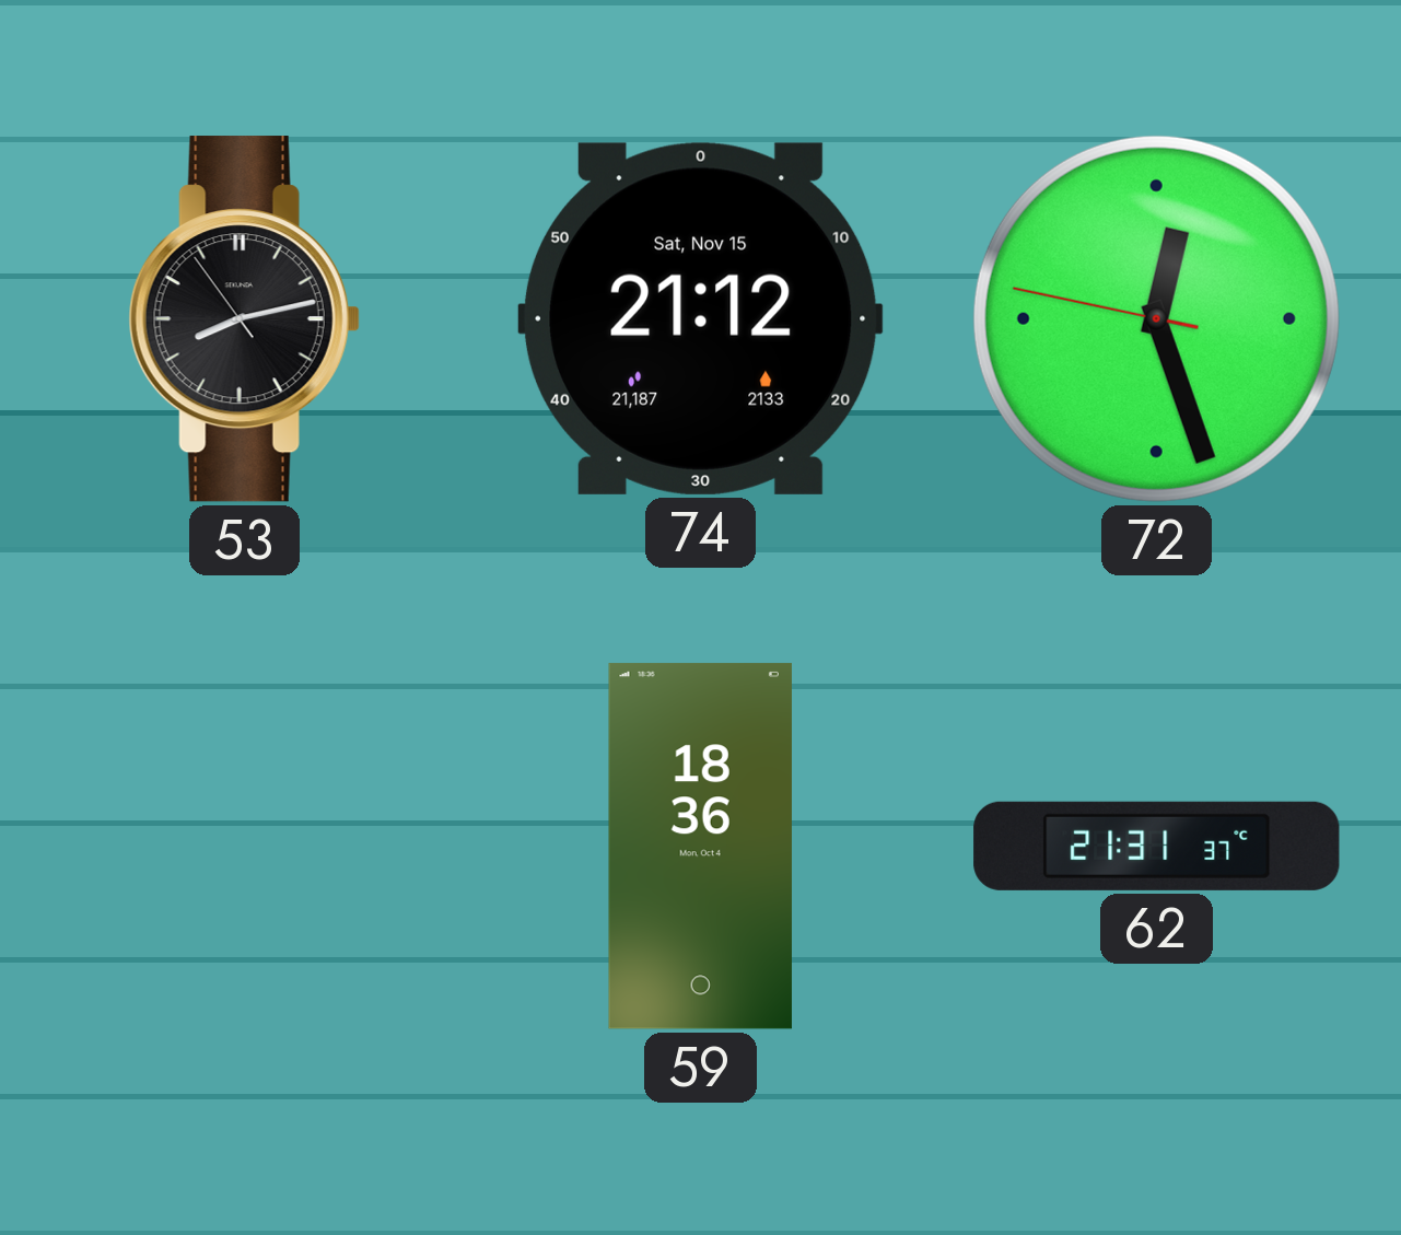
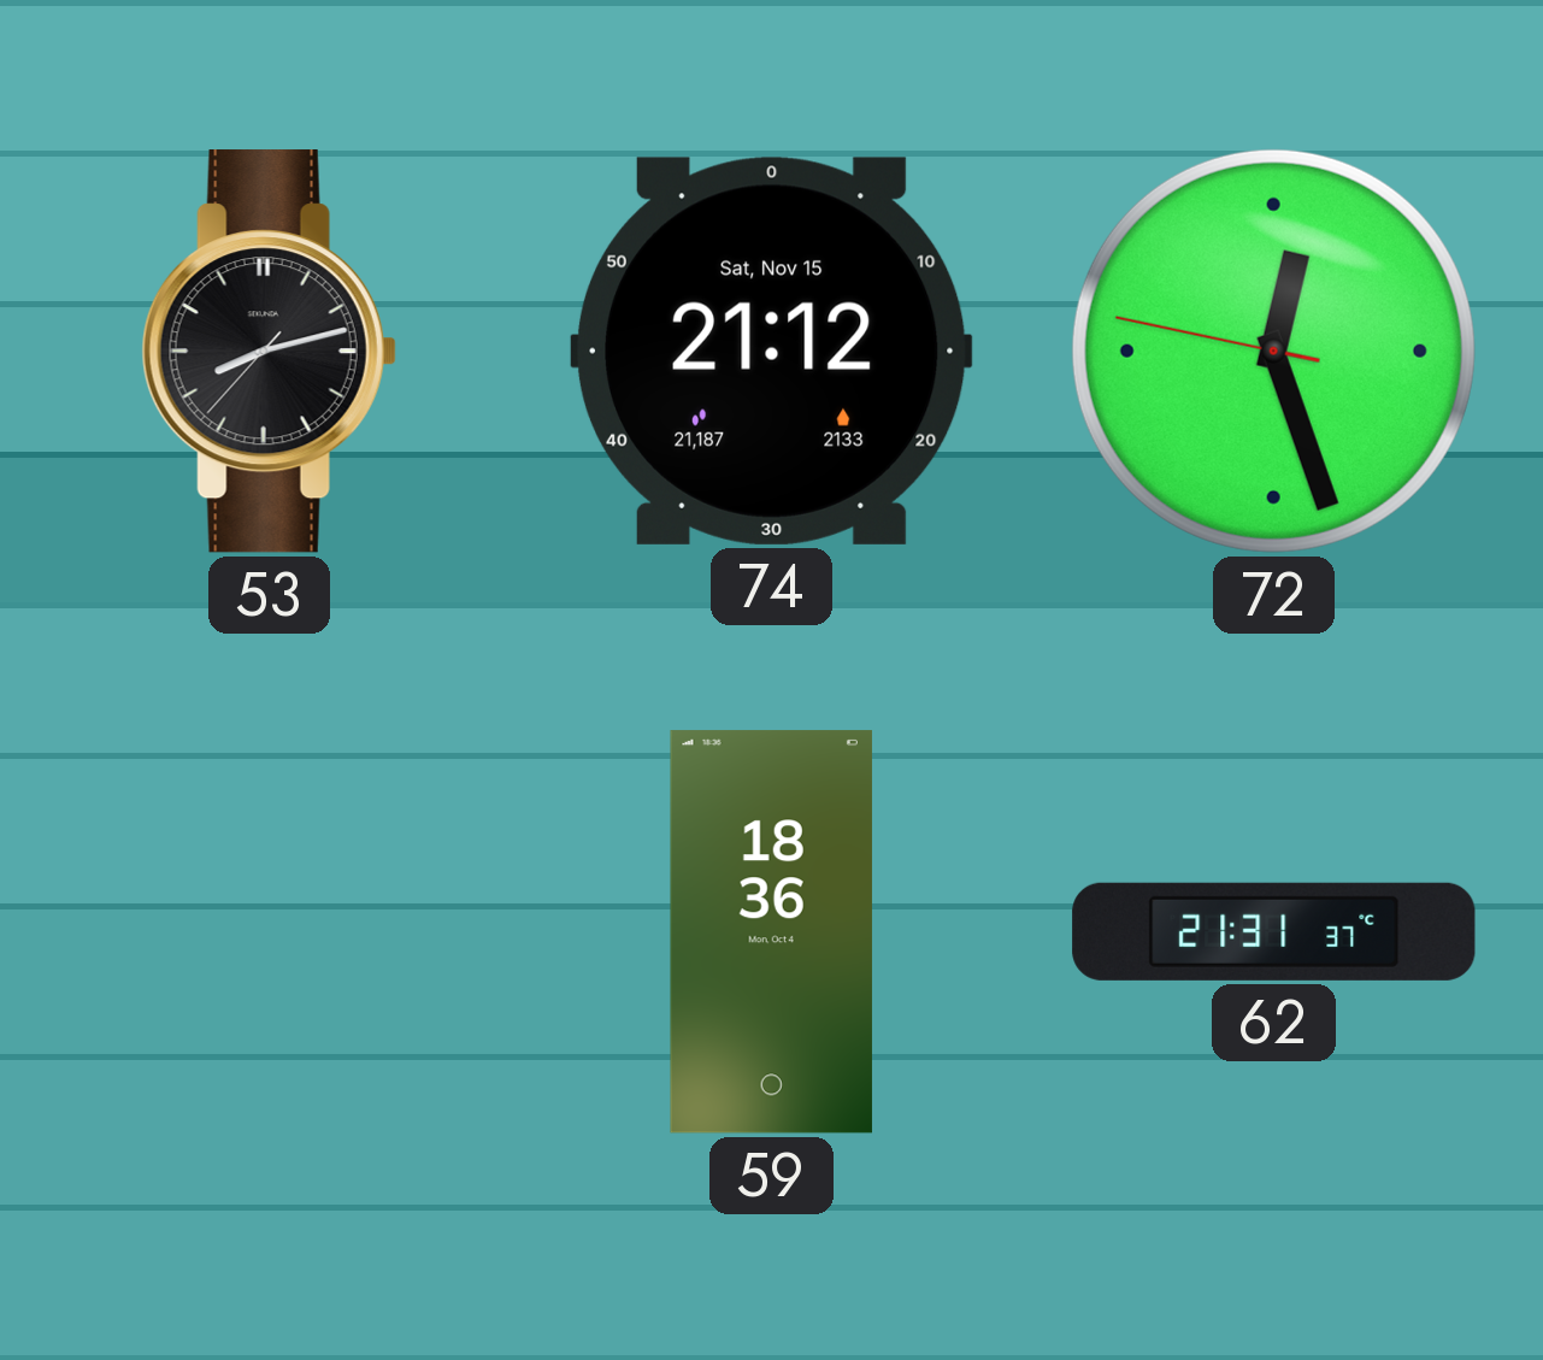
53: 8:12:54 -> 8:12:37
